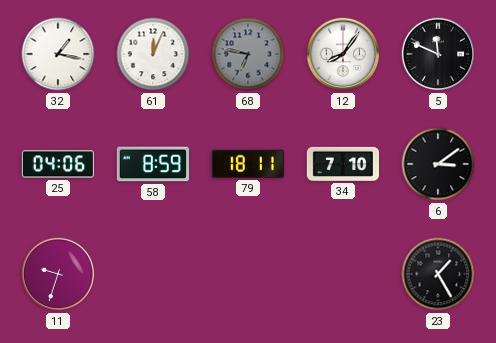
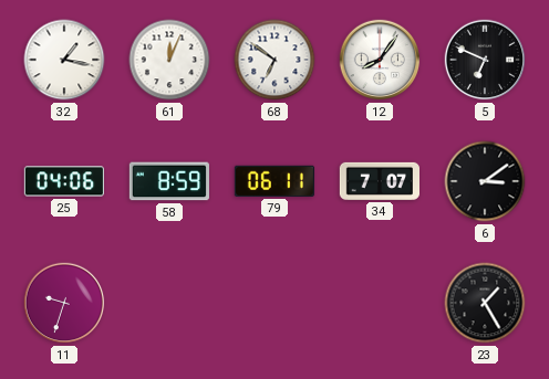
68: 6:47 -> 6:51
68 dial: grey -> white
5: 11:49 -> 6:49
79: 18:11 -> 06:11
34: 7:10 -> 7:07
